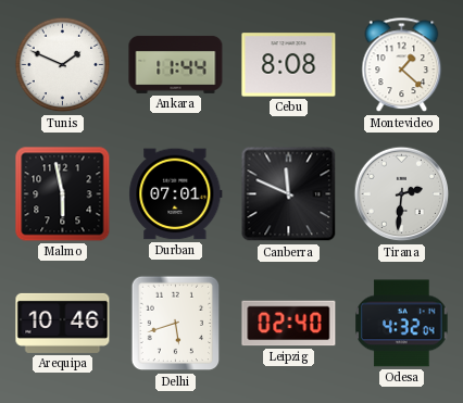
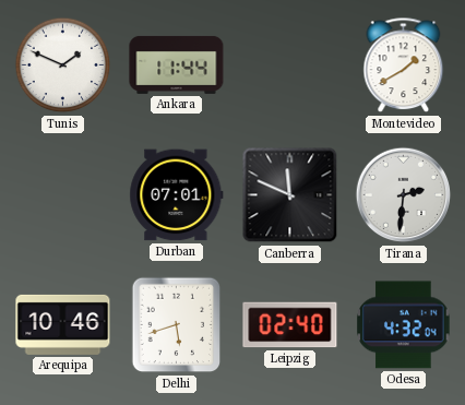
Cebu: 8:08 -> none
Montevideo: 1:22 -> 1:40
Malmo: 5:58 -> none
